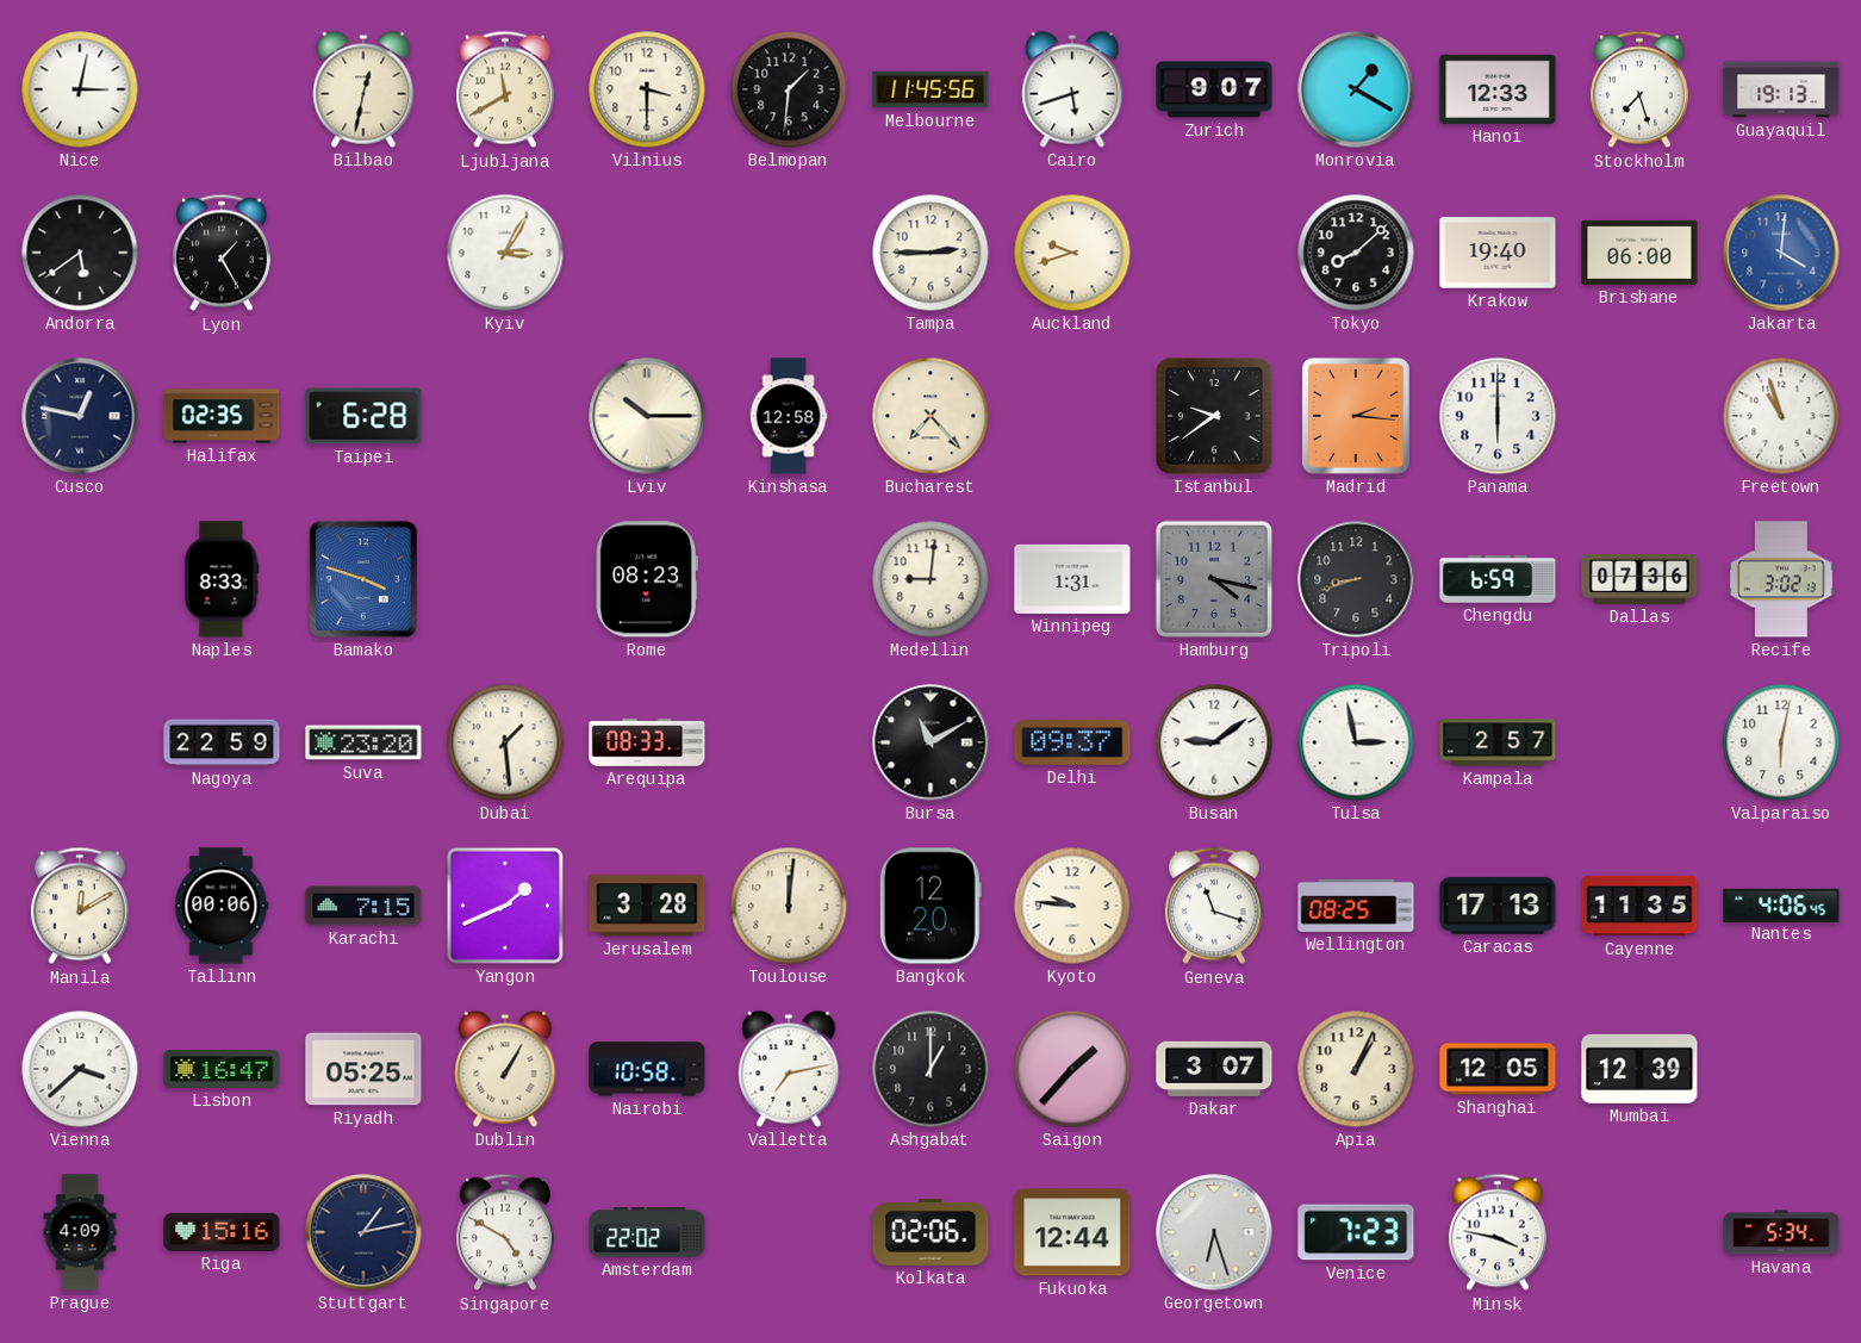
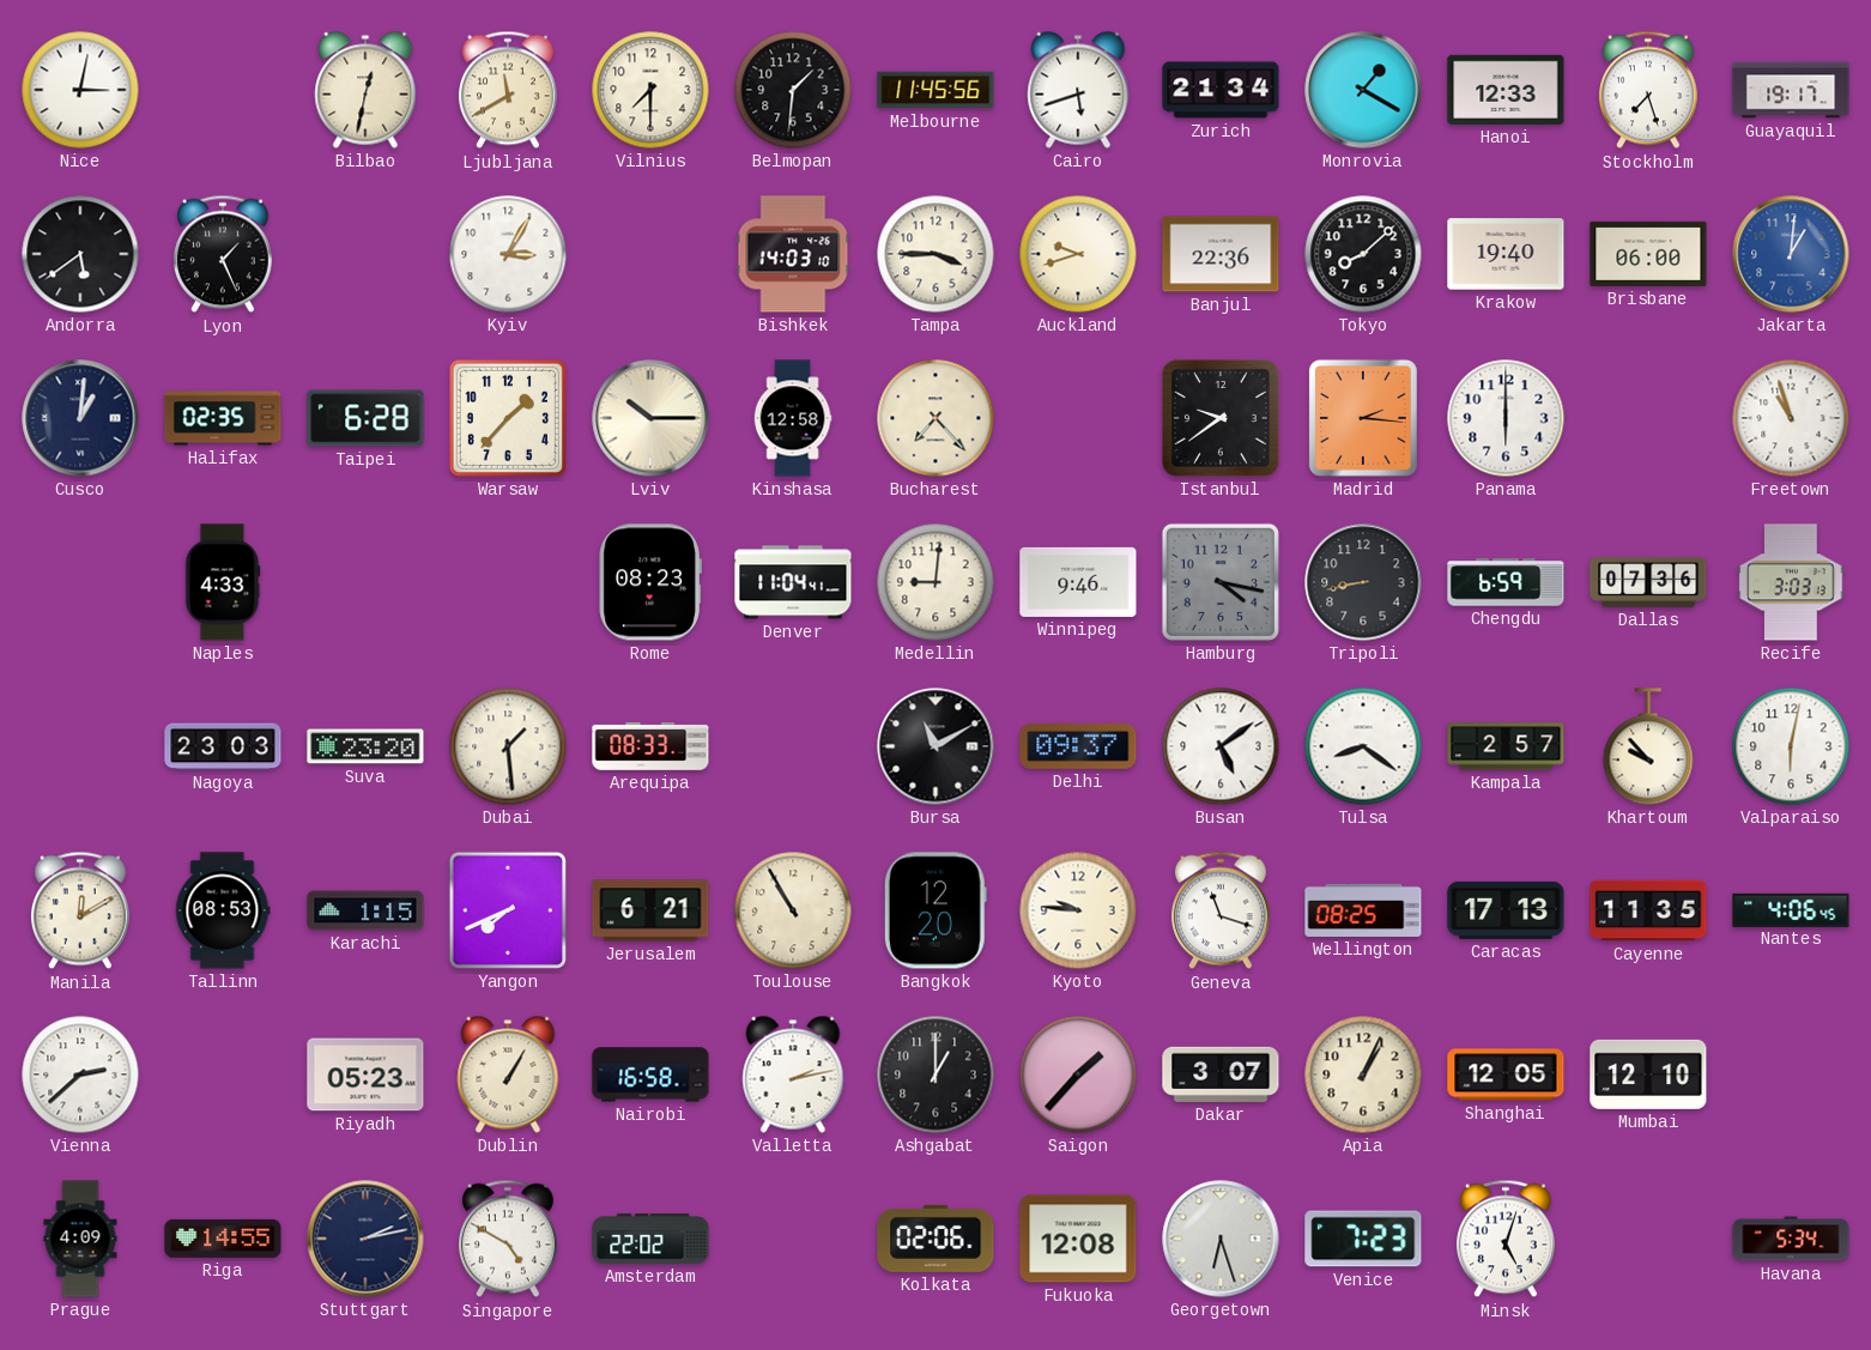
Vilnius: 3:30 -> 7:30
Zurich: 9:07 -> 21:34
Guayaquil: 19:13 -> 19:17
Lyon: 1:25 -> 1:26
Bishkek: none -> 14:03
Tampa: 2:45 -> 3:45
Banjul: none -> 22:36
Jakarta: 4:01 -> 1:01
Cusco: 12:47 -> 1:01
Warsaw: none -> 1:37
Naples: 8:33 -> 4:33
Bamako: 3:48 -> none
Denver: none -> 11:04
Winnipeg: 1:31 -> 9:46
Tripoli: 8:42 -> 8:43
Recife: 3:02 -> 3:03
Nagoya: 22:59 -> 23:03
Busan: 9:09 -> 5:09
Tulsa: 2:58 -> 8:21
Khartoum: none -> 9:53
Tallinn: 00:06 -> 08:53
Karachi: 7:15 -> 1:15
Yangon: 1:41 -> 7:41
Jerusalem: 3:28 -> 6:21
Toulouse: 12:01 -> 10:55
Vienna: 3:38 -> 2:38
Lisbon: 16:47 -> none
Riyadh: 05:25 -> 05:23
Nairobi: 10:58 -> 16:58
Valletta: 7:13 -> 2:13
Mumbai: 12:39 -> 12:10
Riga: 15:16 -> 14:55
Stuttgart: 1:13 -> 2:13
Fukuoka: 12:44 -> 12:08
Minsk: 3:47 -> 5:03
